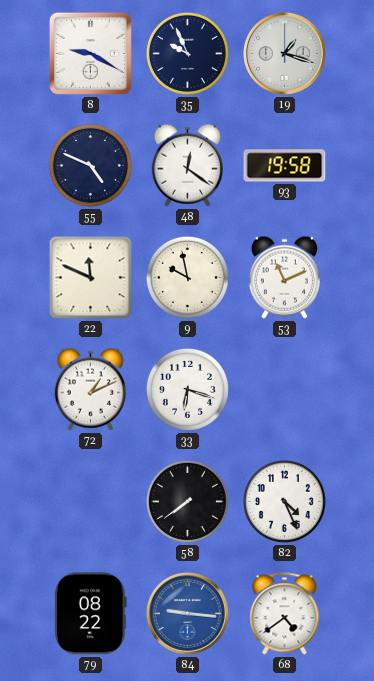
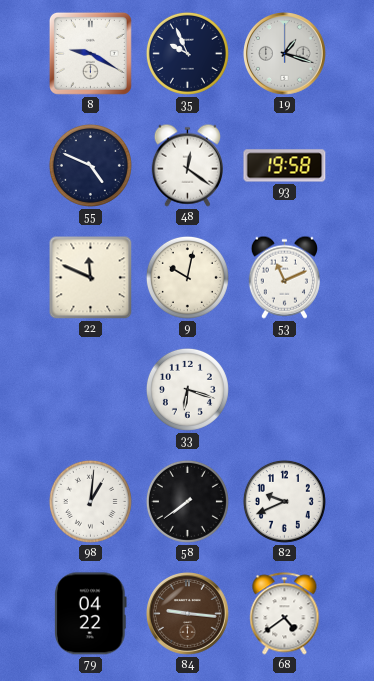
9: 9:58 -> 10:02
72: 1:11 -> none
98: none -> 1:01
82: 4:26 -> 9:41
79: 08:22 -> 04:22
84 dial: blue -> brown
